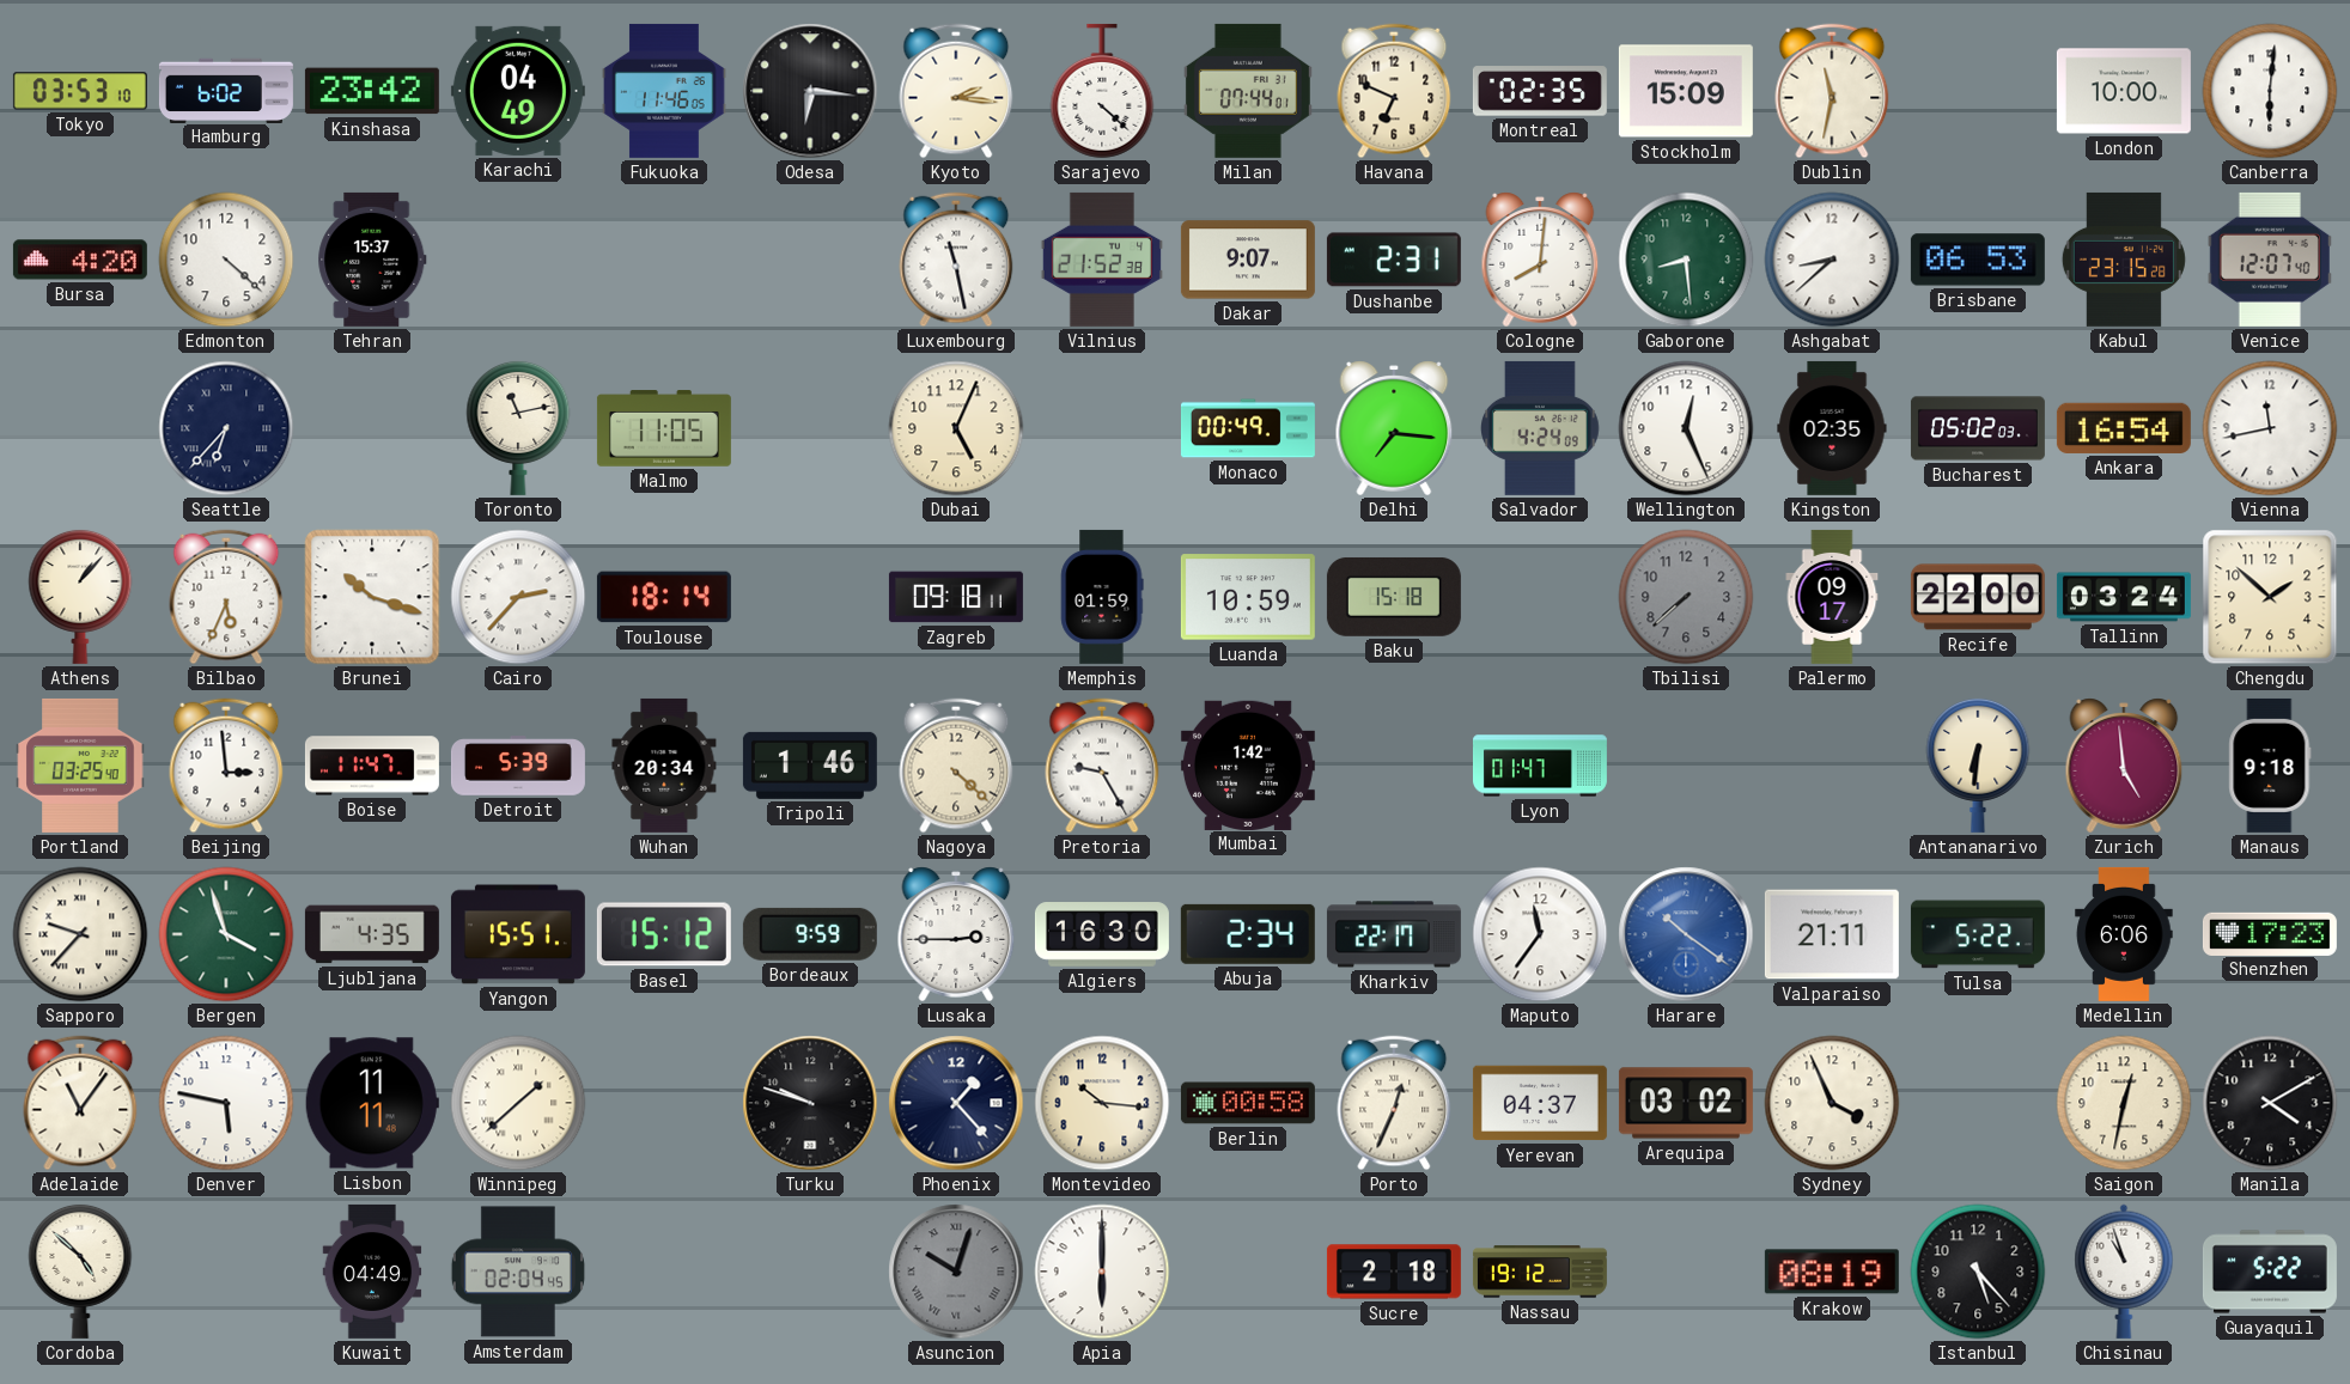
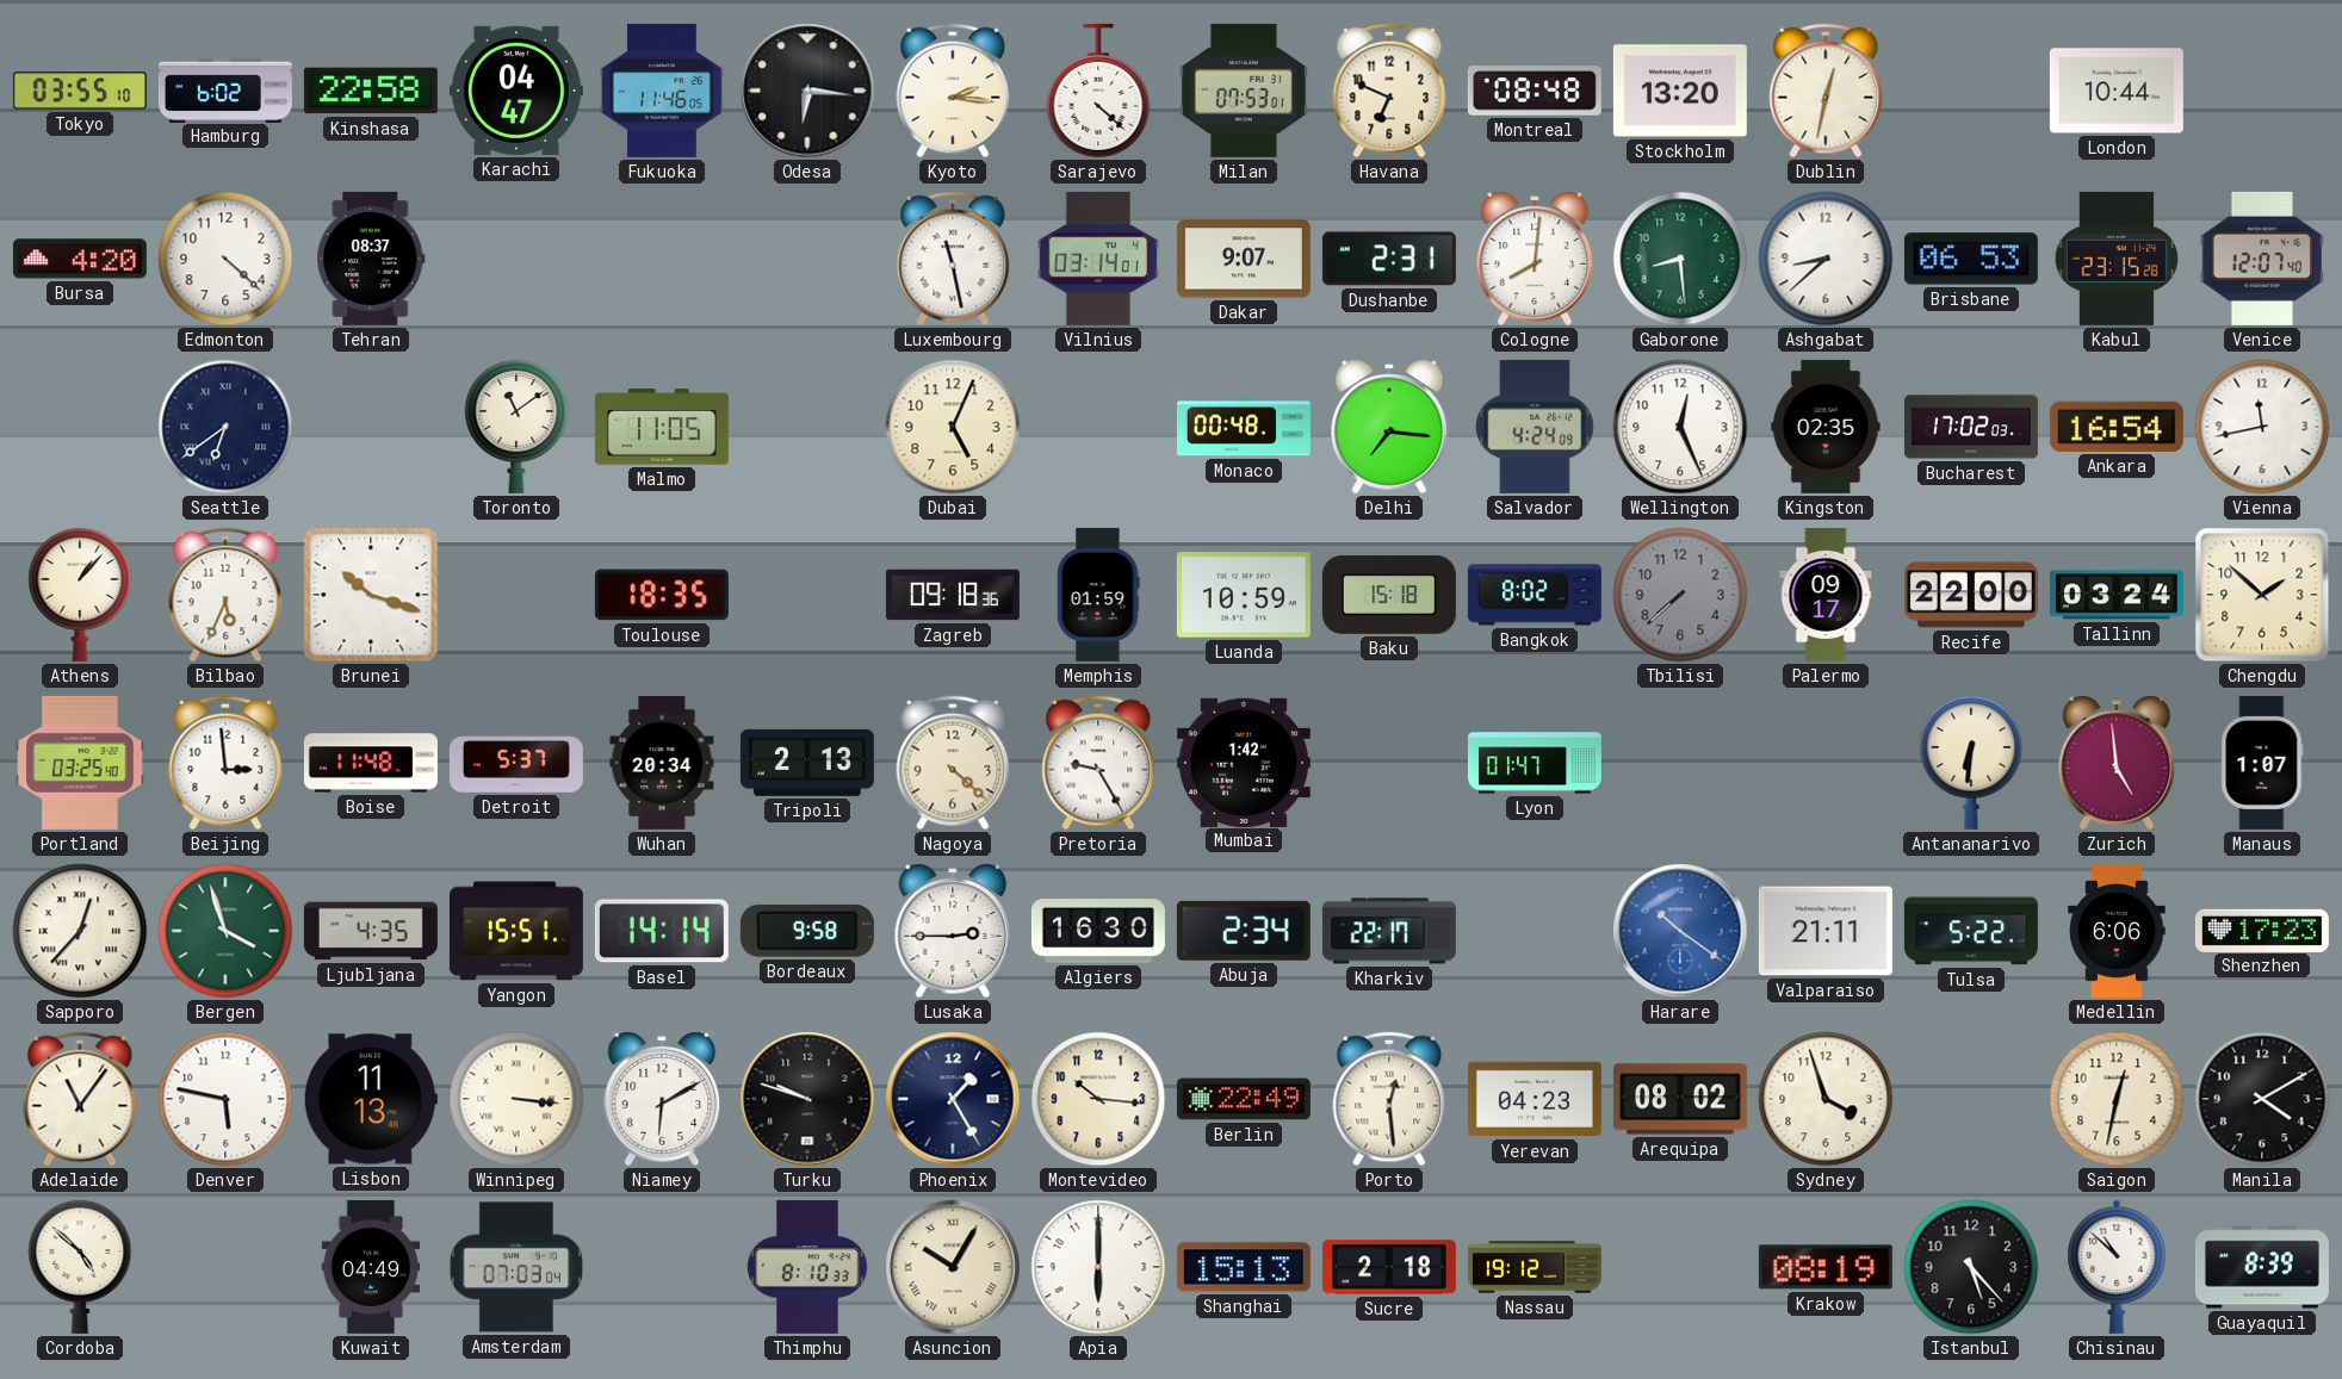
Tokyo: 03:53 -> 03:55
Kinshasa: 23:42 -> 22:58
Karachi: 04:49 -> 04:47
Milan: 07:44 -> 07:53
Montreal: 02:35 -> 08:48
Stockholm: 15:09 -> 13:20
Dublin: 11:32 -> 12:32
London: 10:00 -> 10:44
Canberra: 6:01 -> none
Tehran: 15:37 -> 08:37
Vilnius: 21:52 -> 03:14
Seattle: 6:37 -> 6:39
Toronto: 11:13 -> 11:09
Monaco: 00:49 -> 00:48
Bucharest: 05:02 -> 17:02
Cairo: 2:37 -> none
Toulouse: 18:14 -> 18:35
Zagreb: 09:18:11 -> 09:18:36
Bangkok: none -> 8:02
Boise: 11:47 -> 11:48
Detroit: 5:39 -> 5:37
Tripoli: 1:46 -> 2:13
Manaus: 9:18 -> 1:07
Sapporo: 9:37 -> 12:37
Basel: 15:12 -> 14:14
Bordeaux: 9:59 -> 9:58
Maputo: 11:36 -> none
Lisbon: 11:11 -> 11:13
Winnipeg: 1:38 -> 3:16
Niamey: none -> 6:10
Phoenix: 1:23 -> 1:25
Berlin: 00:58 -> 22:49
Porto: 12:34 -> 12:29
Yerevan: 04:37 -> 04:23
Arequipa: 03:02 -> 08:02
Sydney: 3:56 -> 3:57
Amsterdam: 02:04 -> 07:03
Thimphu: none -> 8:10
Asuncion: 10:03 -> 10:05
Asuncion dial: grey -> cream
Shanghai: none -> 15:13
Chisinau: 10:57 -> 10:52
Guayaquil: 5:22 -> 8:39
